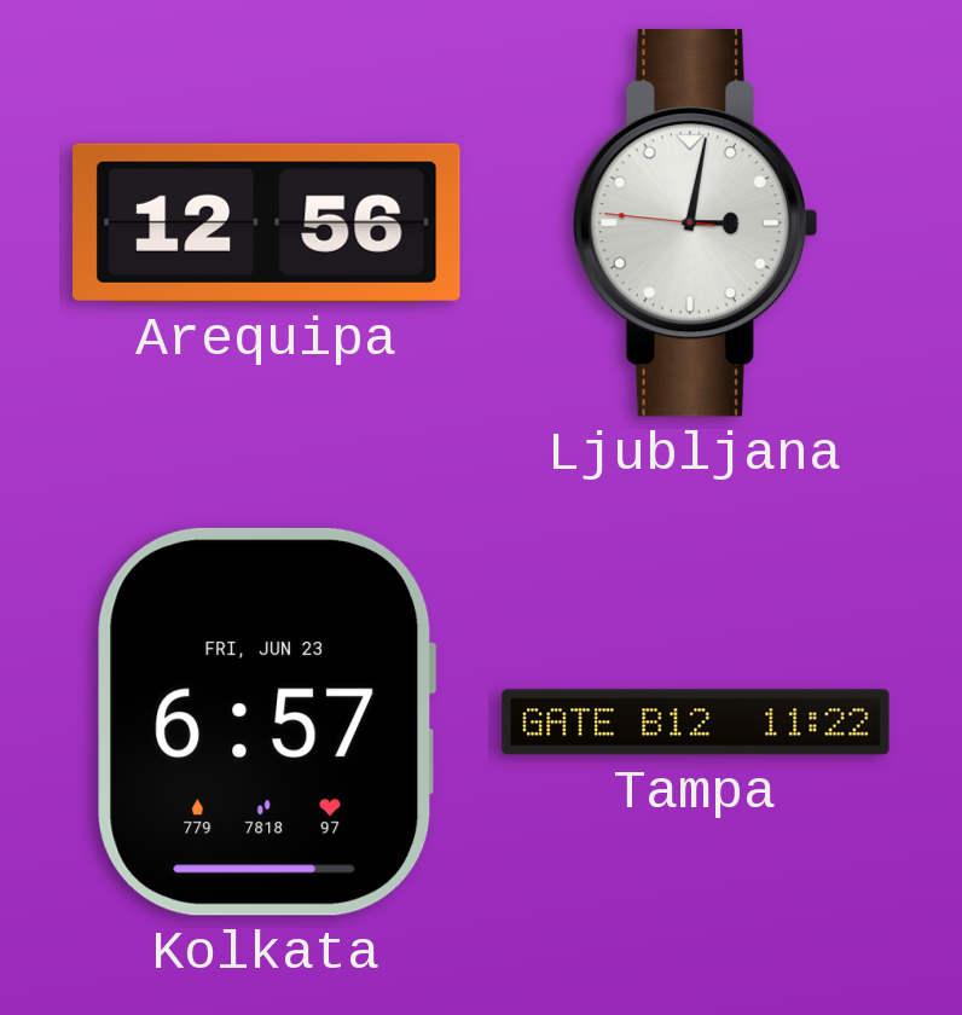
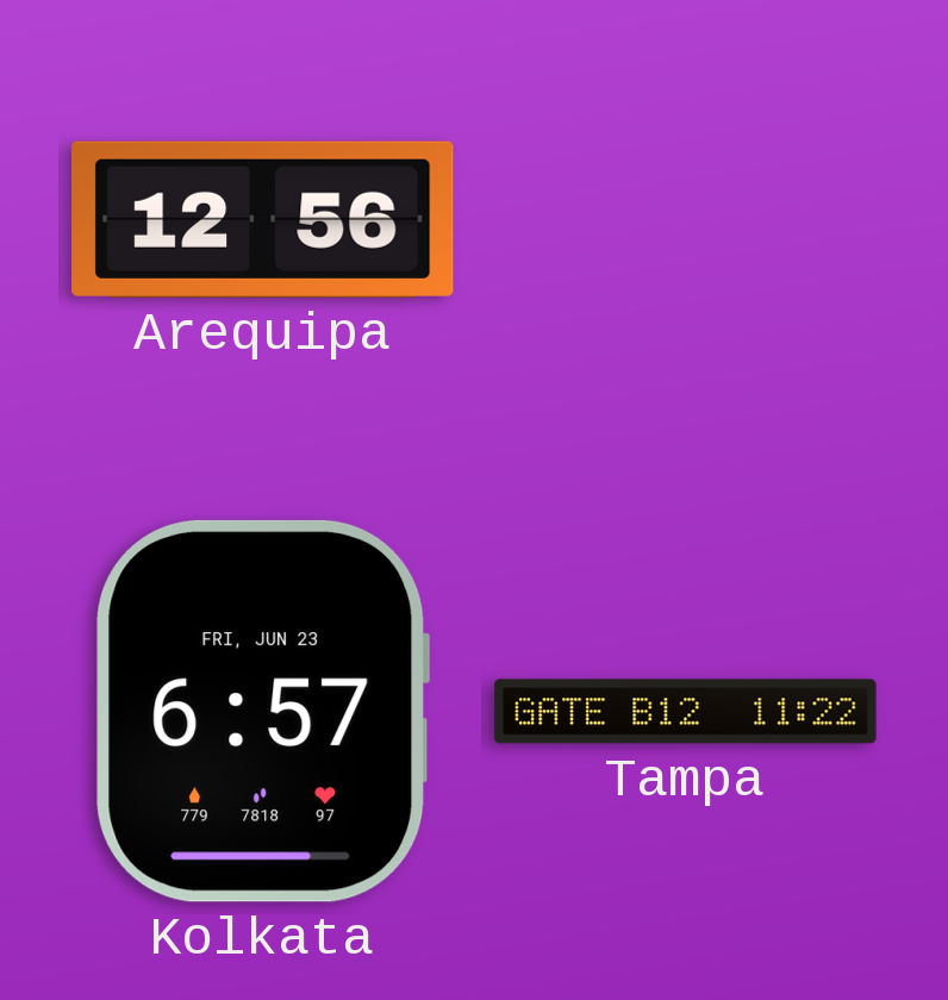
Ljubljana: 3:01 -> none
